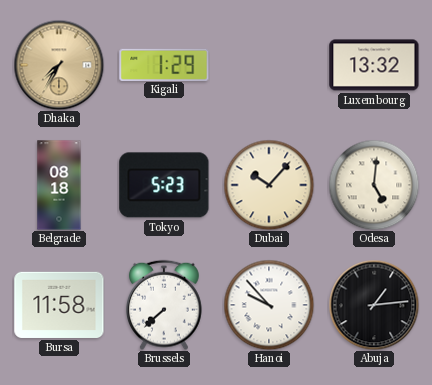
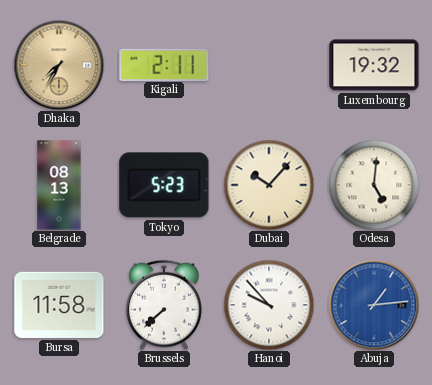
Kigali: 1:29 -> 2:11
Luxembourg: 13:32 -> 19:32
Belgrade: 08:18 -> 08:13
Abuja dial: black -> blue
